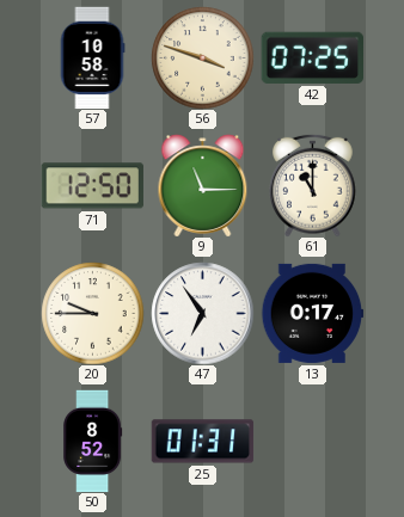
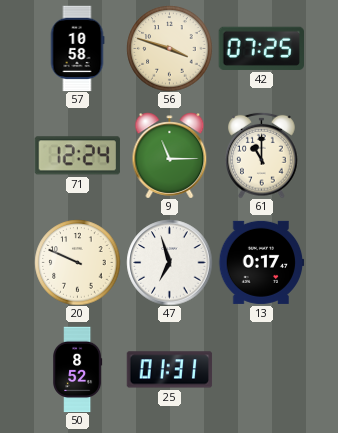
71: 12:50 -> 12:24
20: 9:45 -> 9:49
47: 6:54 -> 6:57
